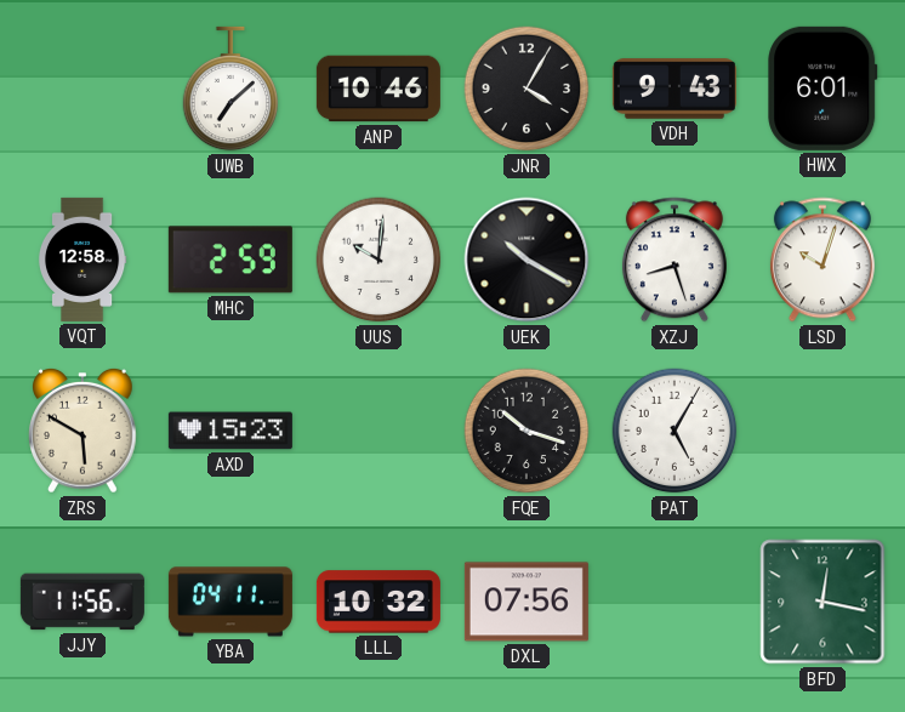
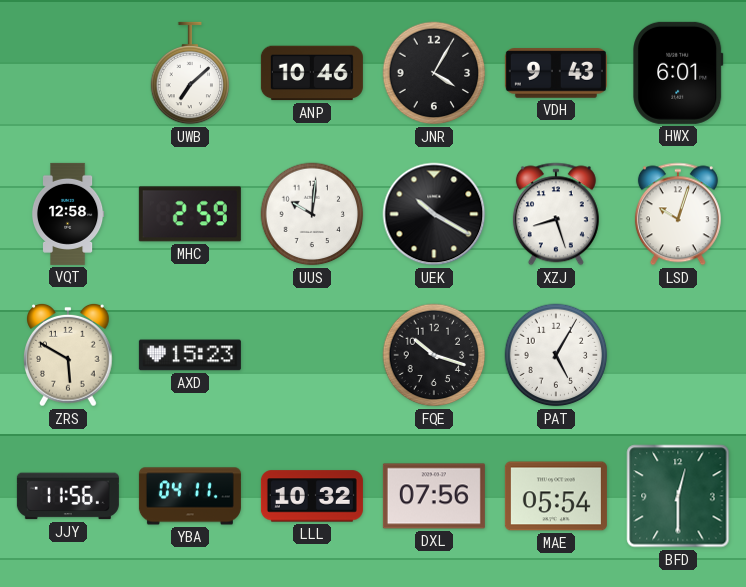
MAE: none -> 05:54
BFD: 12:17 -> 12:30
